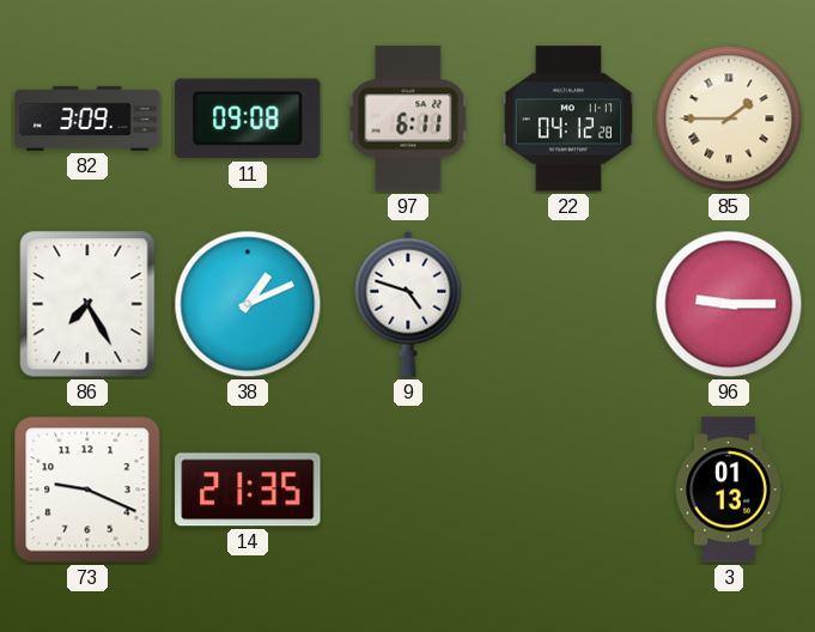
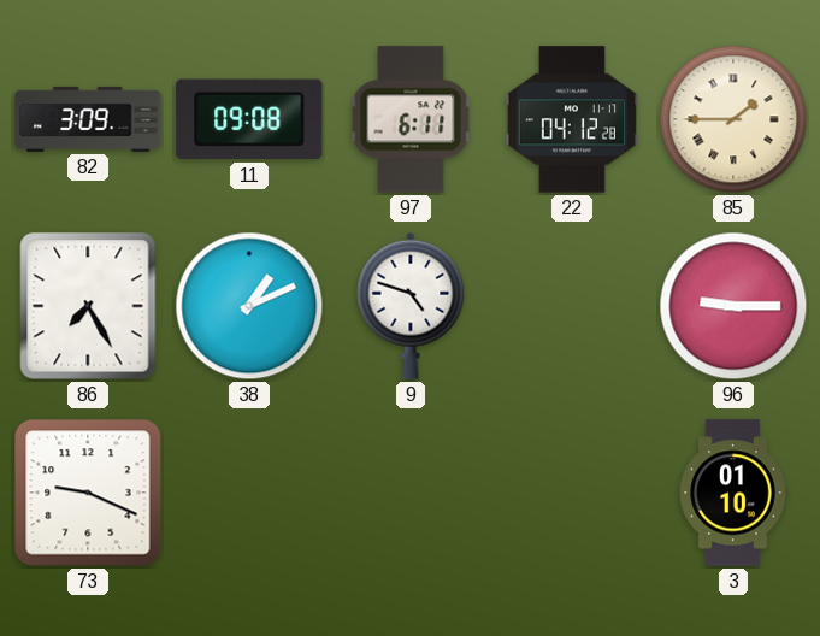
14: 21:35 -> none
3: 01:13 -> 01:10
